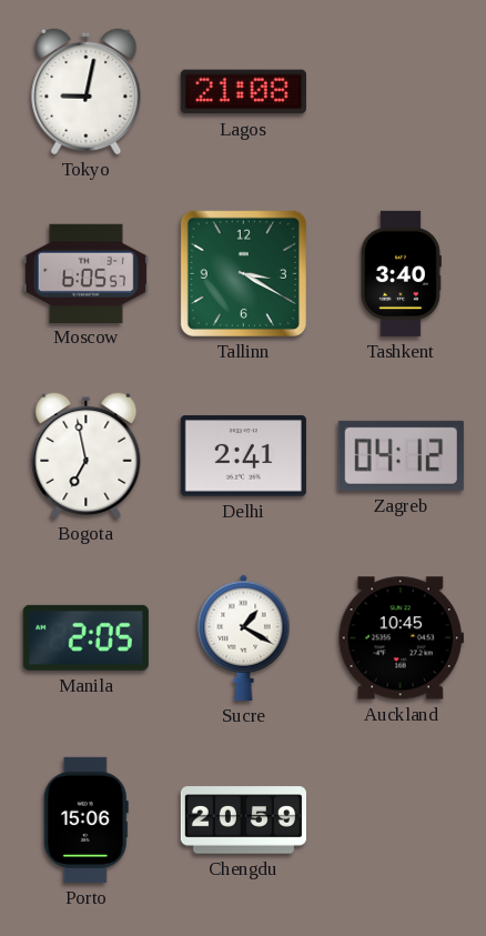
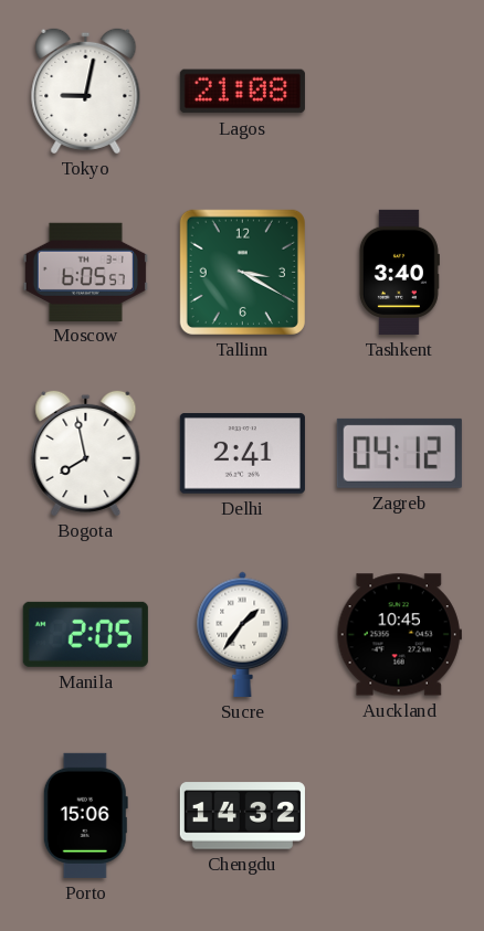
Bogota: 6:58 -> 7:58
Sucre: 1:20 -> 1:36
Chengdu: 20:59 -> 14:32
